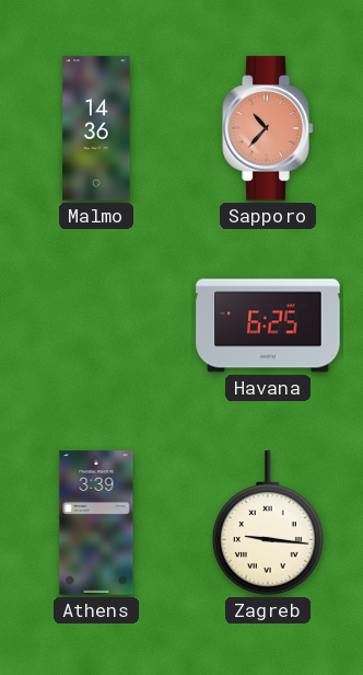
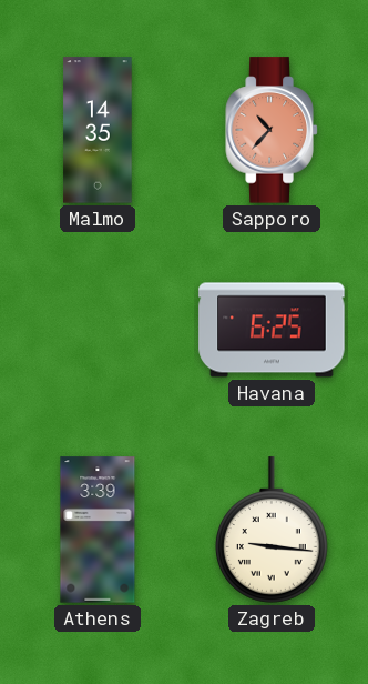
Malmo: 14:36 -> 14:35
